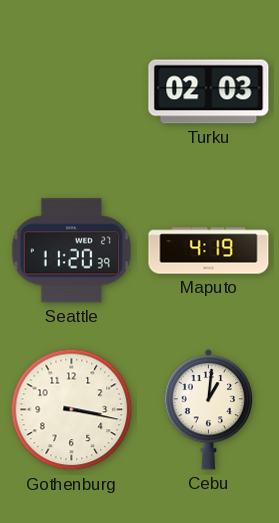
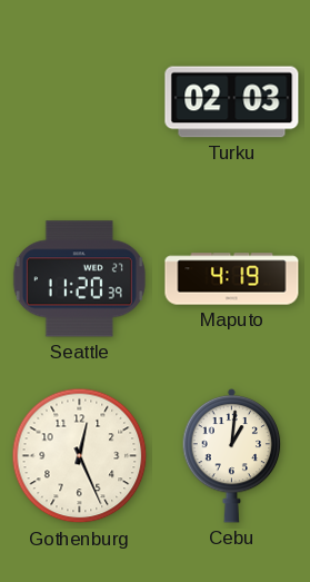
Gothenburg: 3:17 -> 12:26
